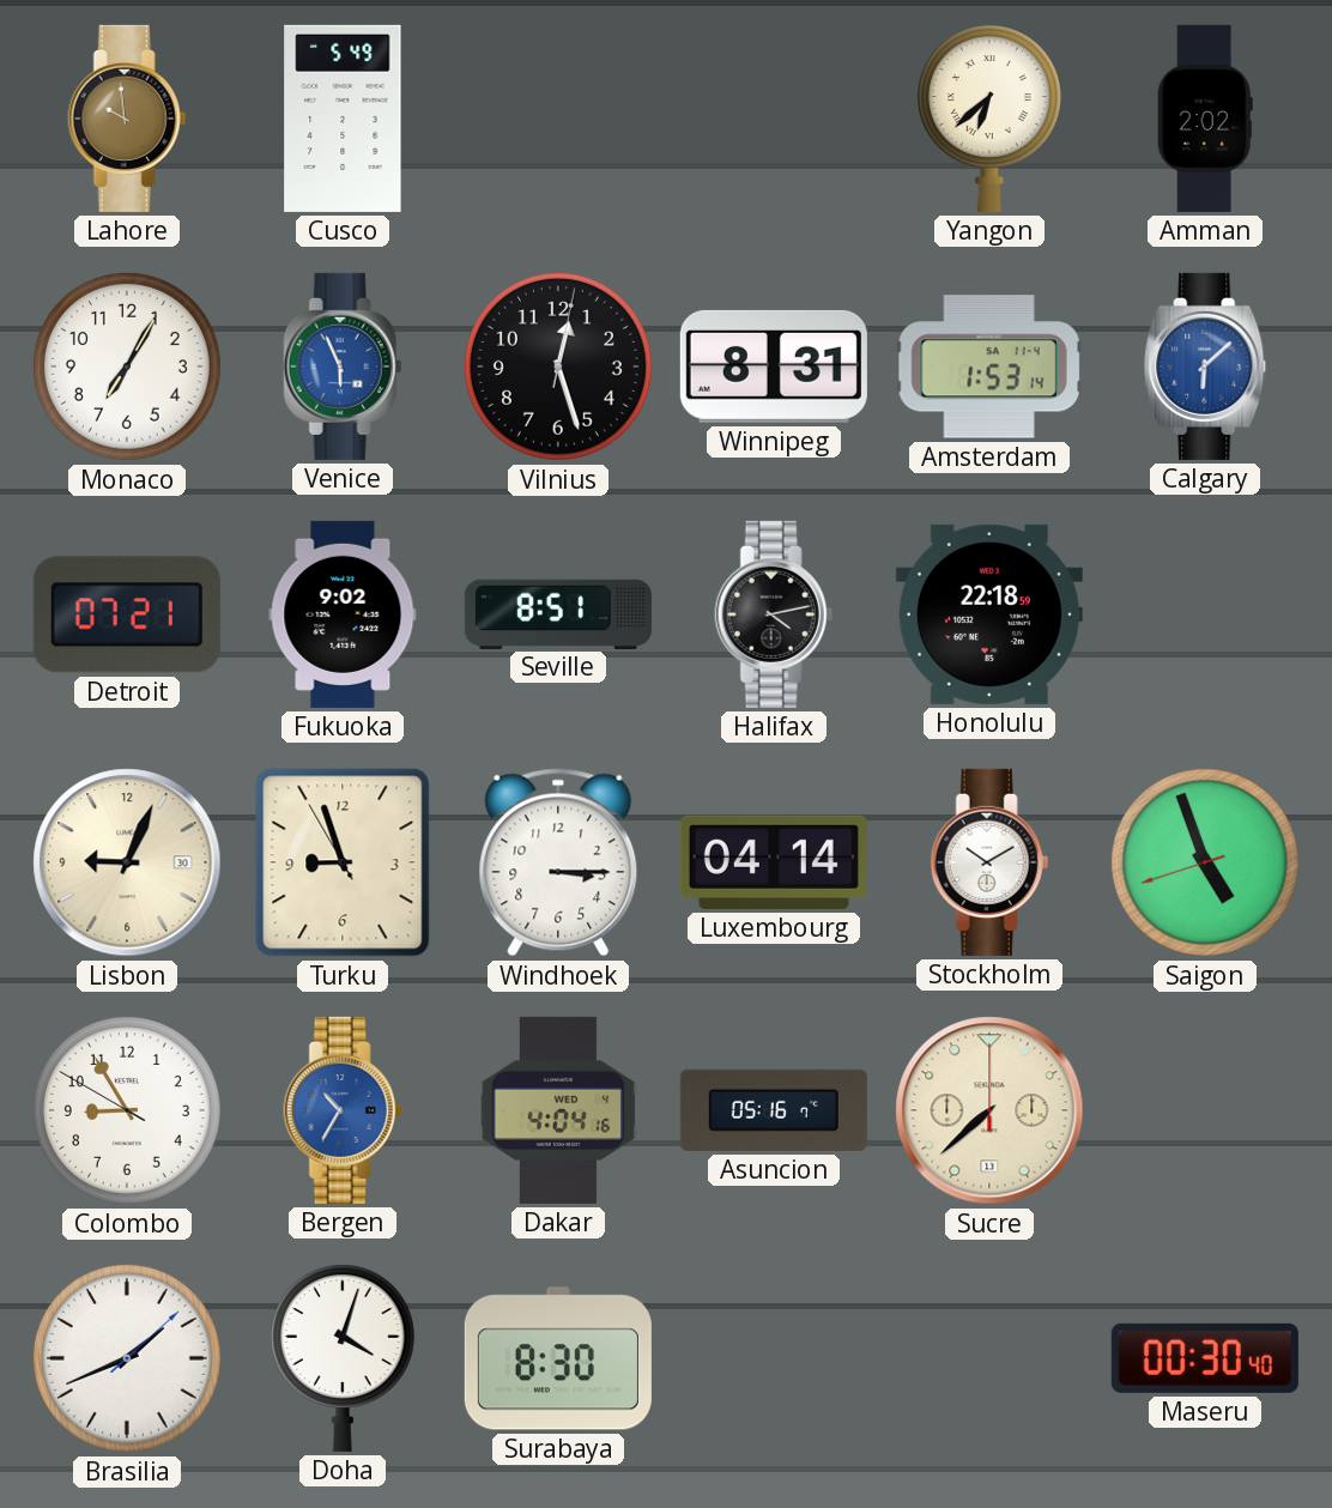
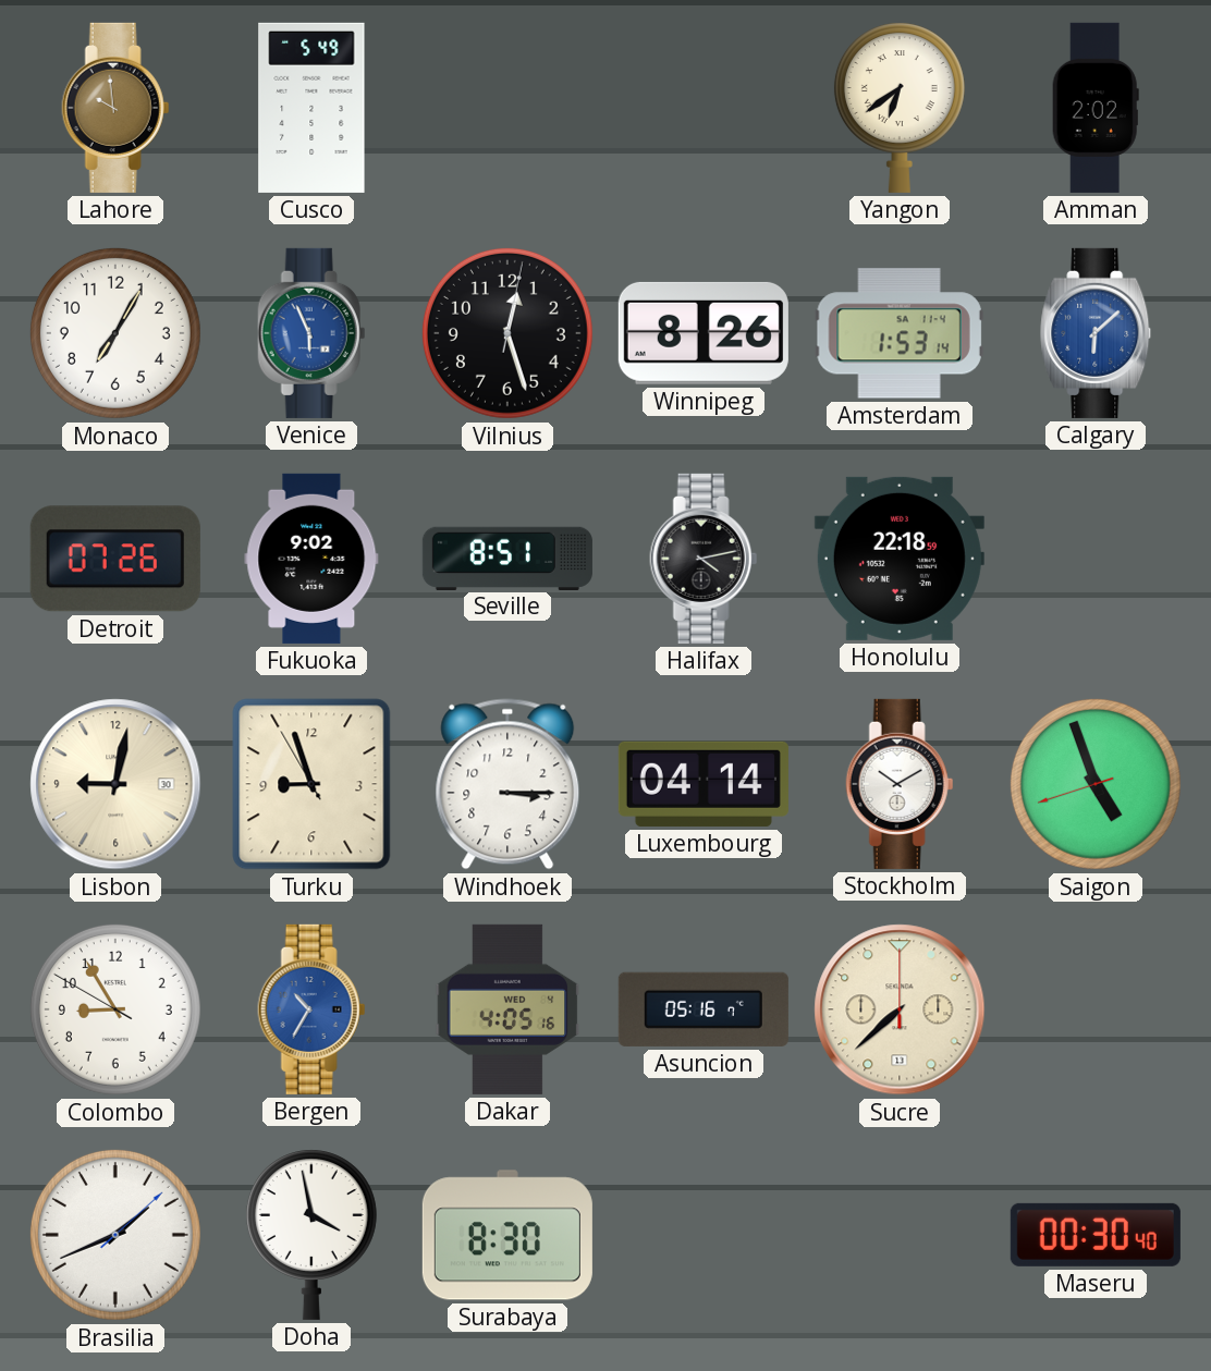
Yangon: 6:38 -> 6:39
Winnipeg: 8:31 -> 8:26
Detroit: 07:21 -> 07:26
Lisbon: 9:04 -> 9:02
Dakar: 4:04 -> 4:05
Doha: 4:03 -> 3:58
